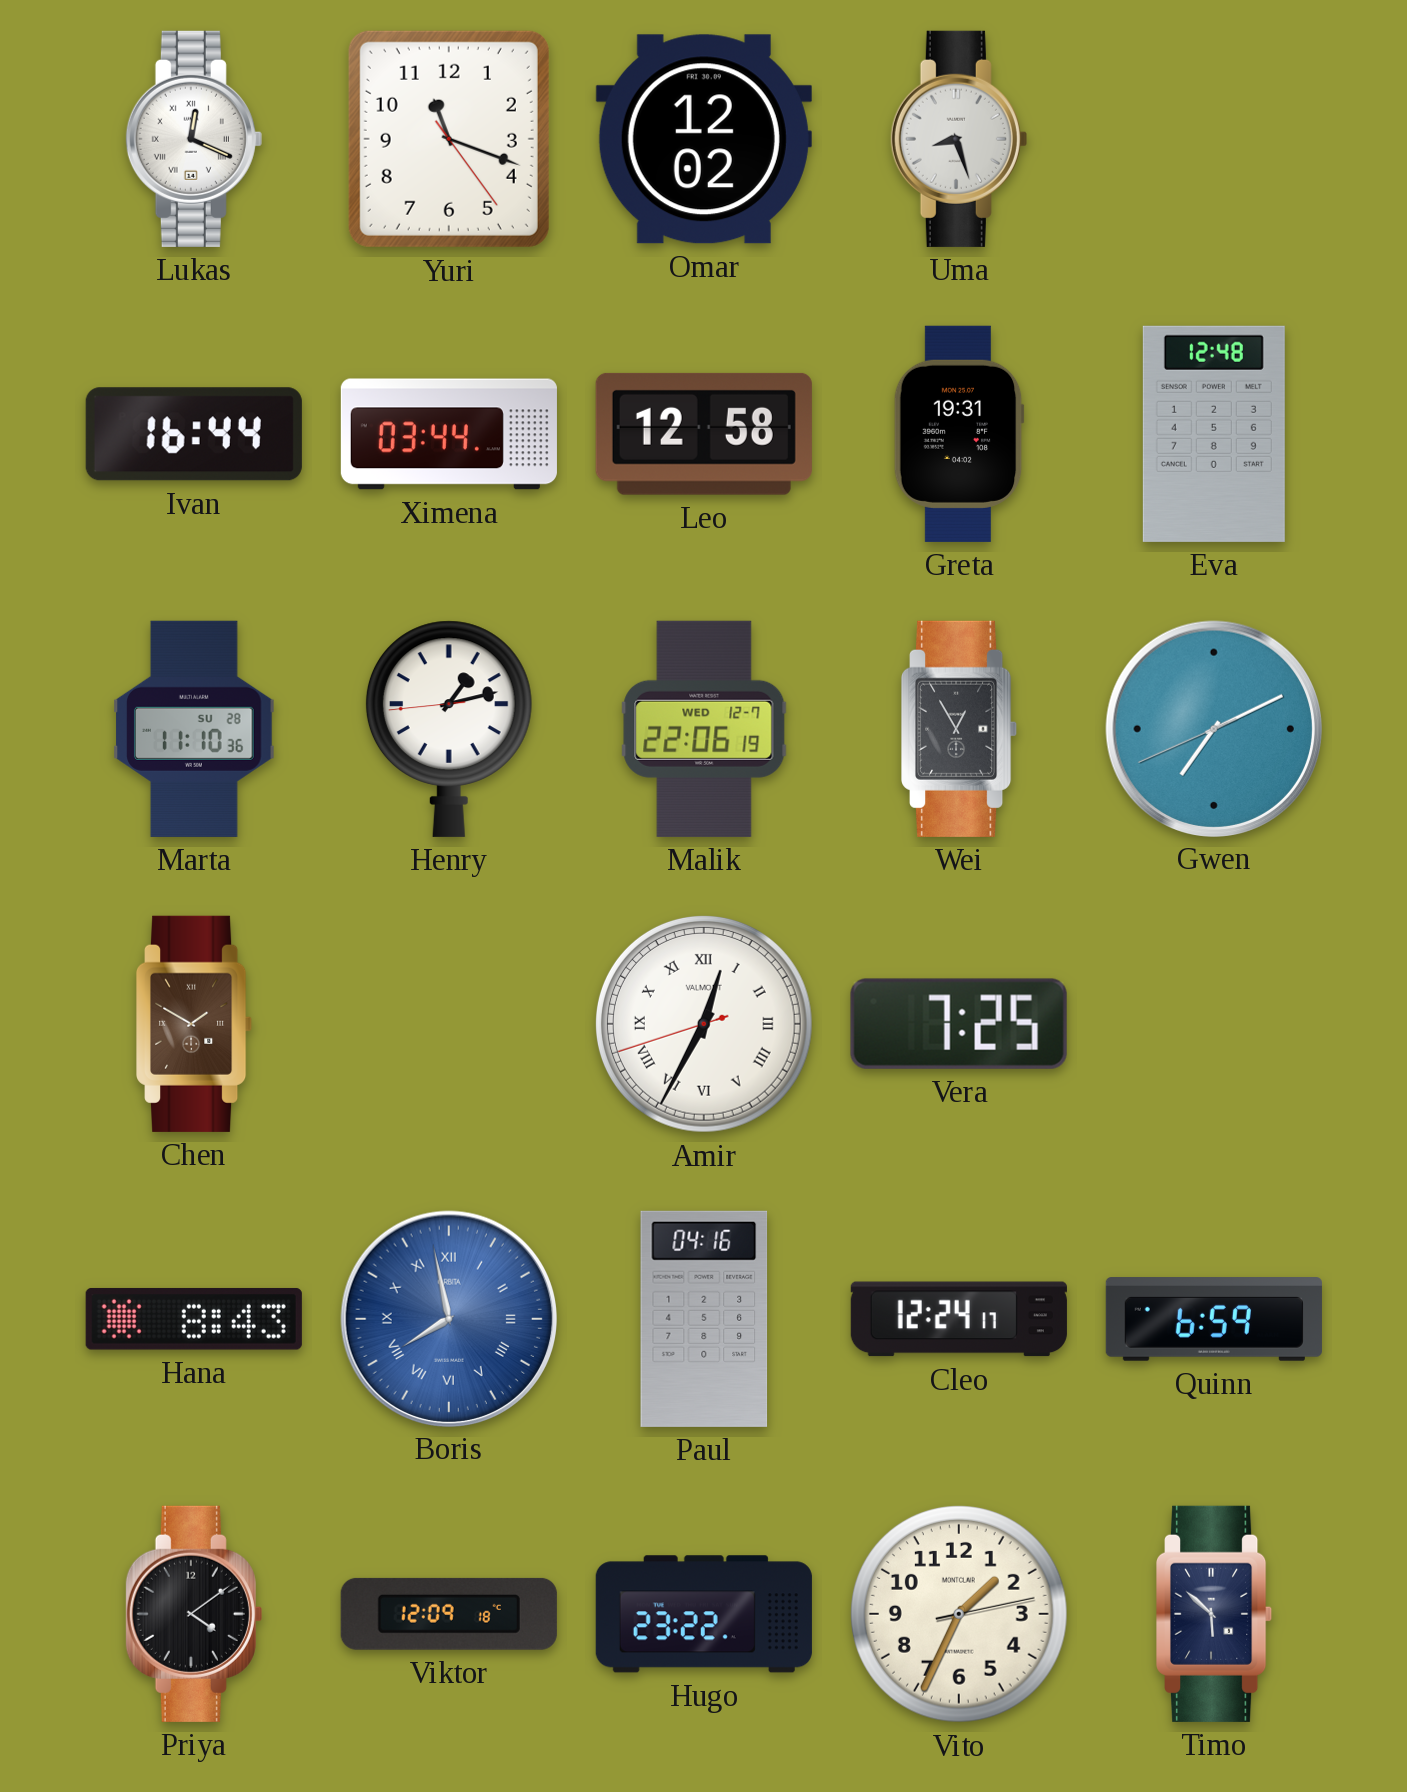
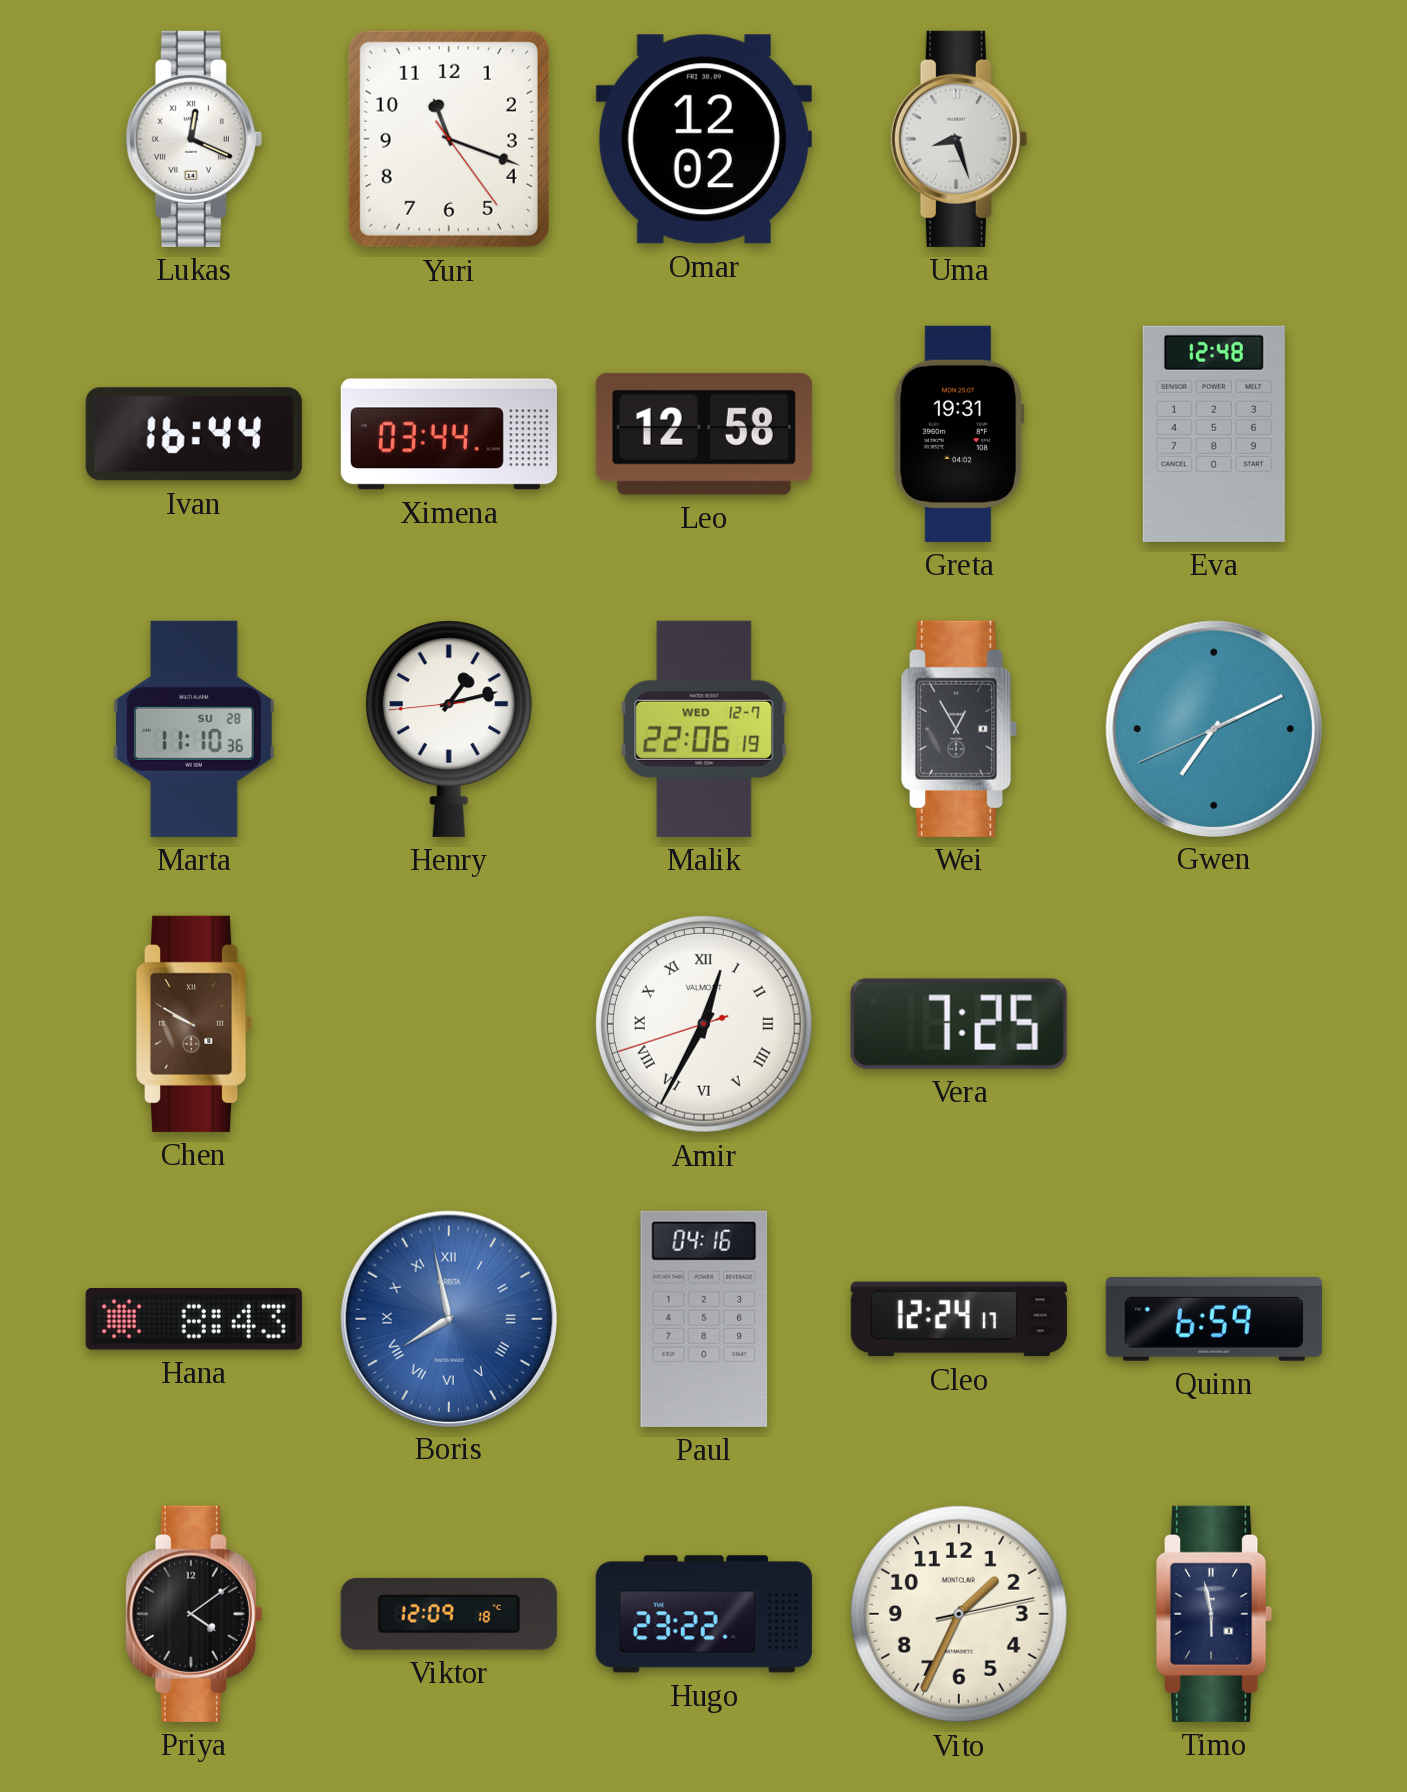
Chen: 1:50 -> 9:50
Timo: 5:52 -> 5:58
